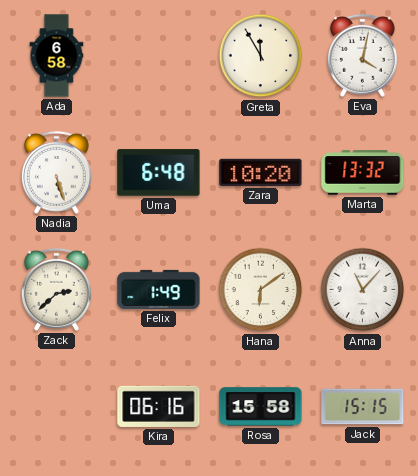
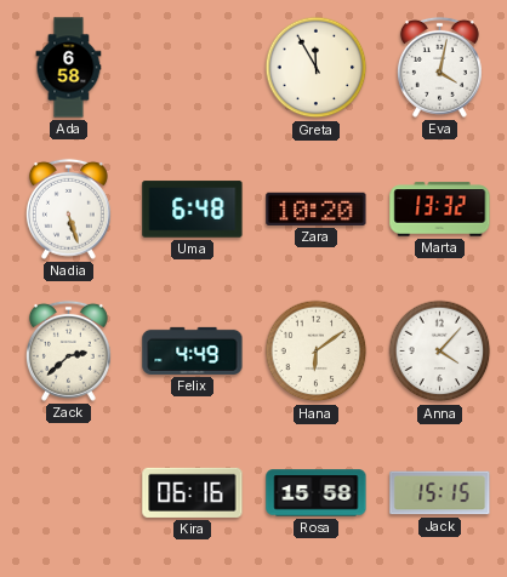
Felix: 1:49 -> 4:49
Anna: 11:07 -> 4:07
